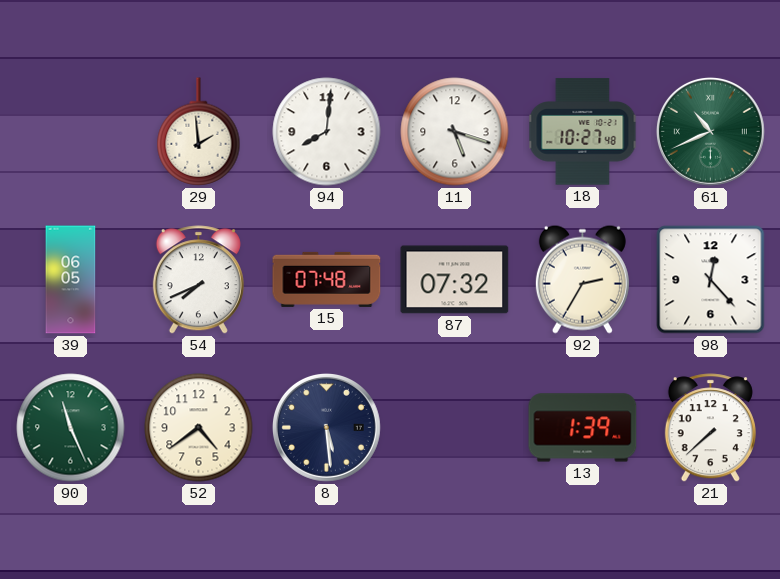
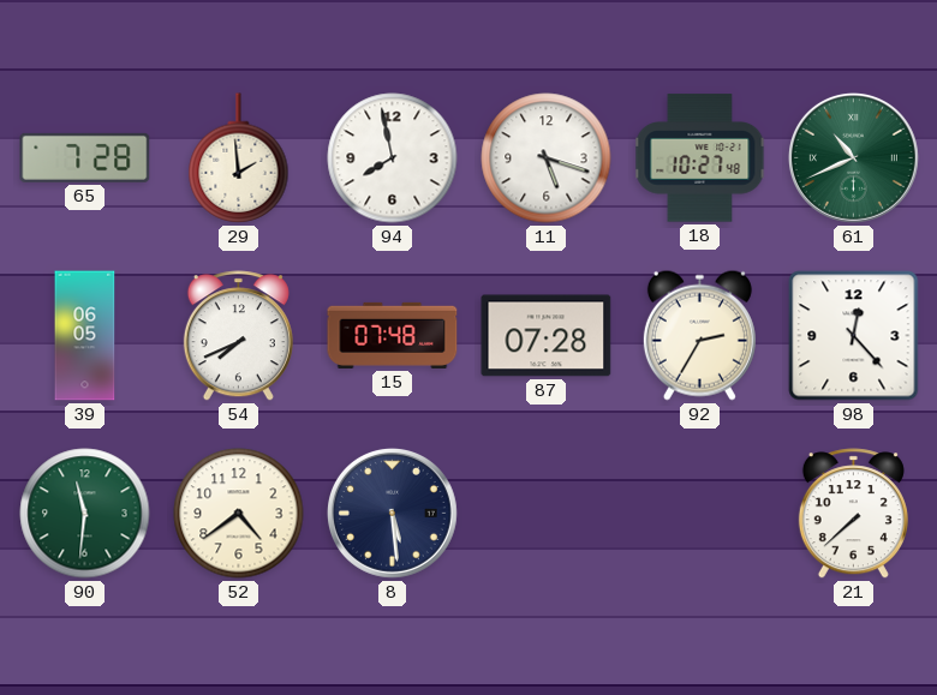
65: none -> 7:28
94: 8:01 -> 7:58
87: 07:32 -> 07:28
90: 11:26 -> 11:31
13: 1:39 -> none
